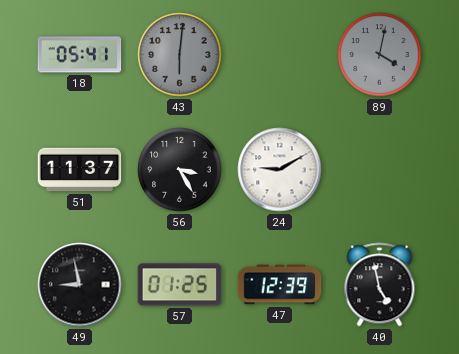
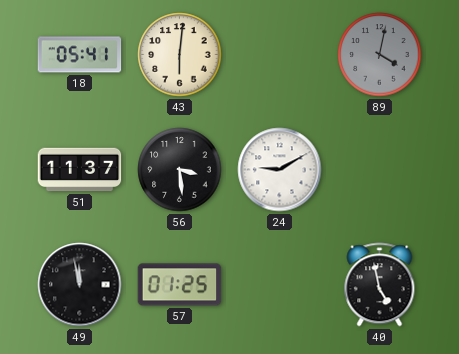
43 dial: grey -> cream
56: 3:25 -> 3:29
49: 8:58 -> 11:58
47: 12:39 -> none
